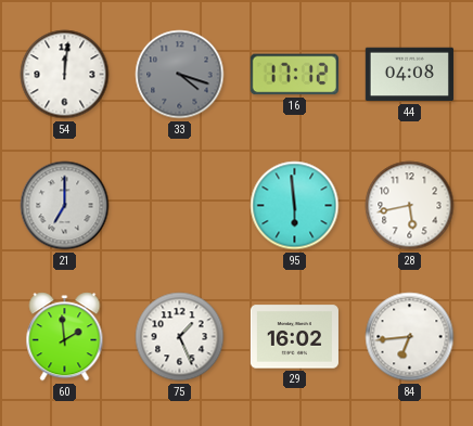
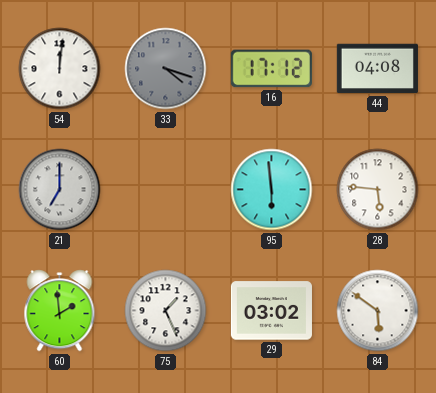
28: 5:43 -> 5:46
29: 16:02 -> 03:02
84: 6:44 -> 5:51
